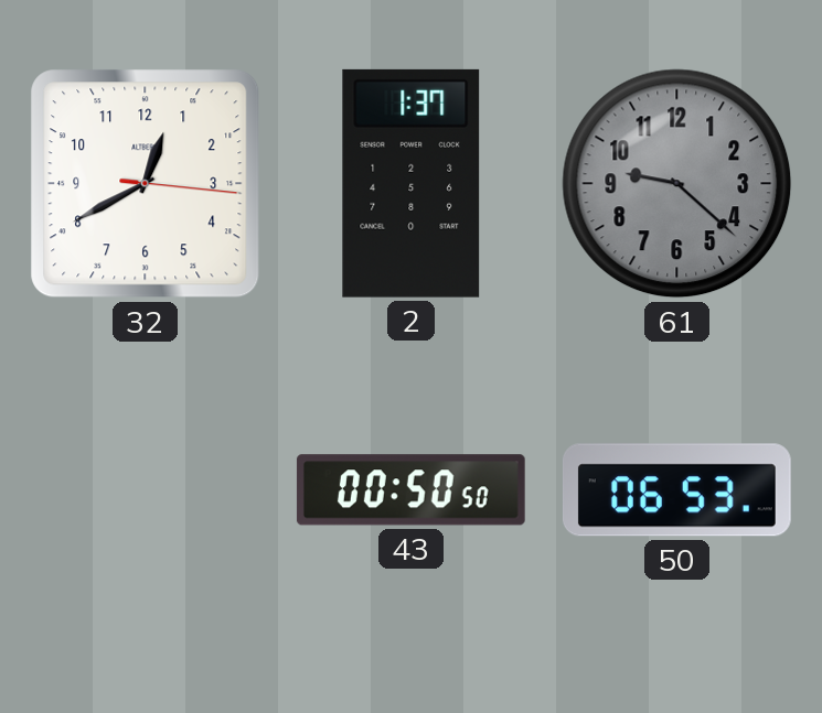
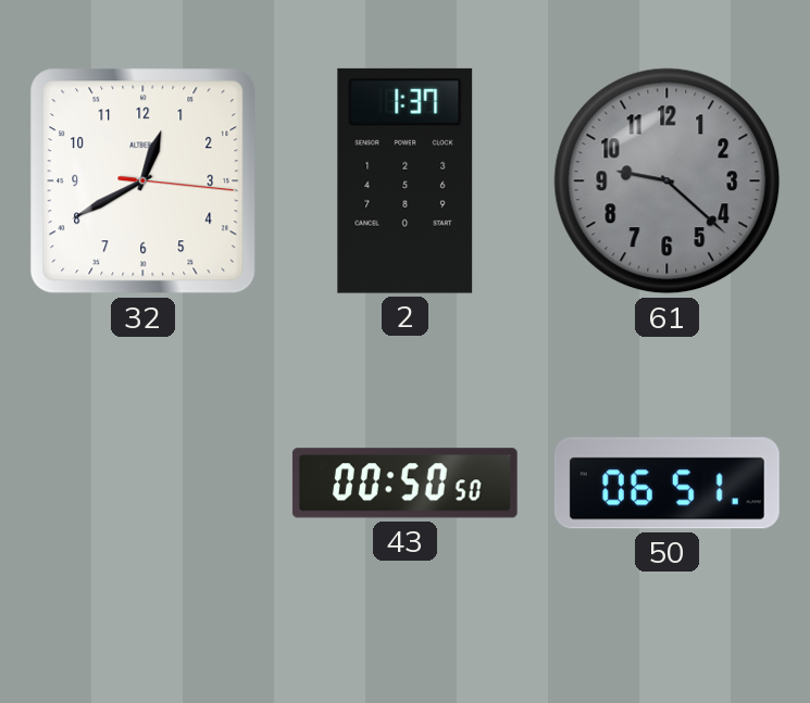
50: 06:53 -> 06:51
